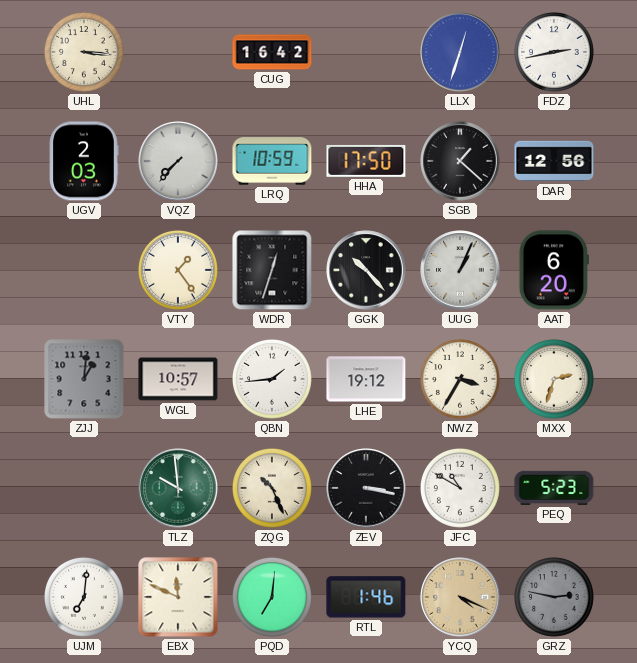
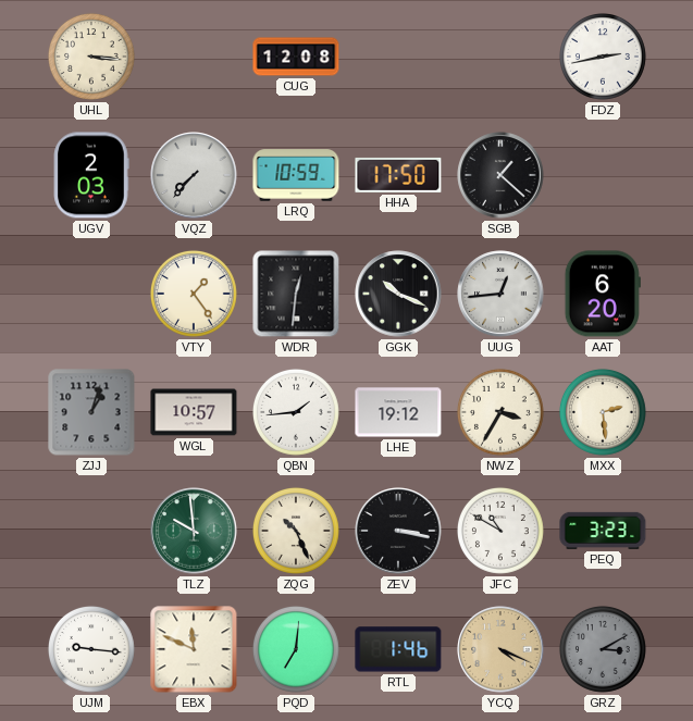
CUG: 16:42 -> 12:08
LLX: 12:33 -> none
DAR: 12:56 -> none
WDR: 12:33 -> 12:31
GGK: 10:23 -> 10:19
UUG: 1:04 -> 12:44
ZJJ: 1:01 -> 1:03
MXX: 2:33 -> 2:29
PEQ: 5:23 -> 3:23
UJM: 7:01 -> 9:16
GRZ: 2:47 -> 3:10
